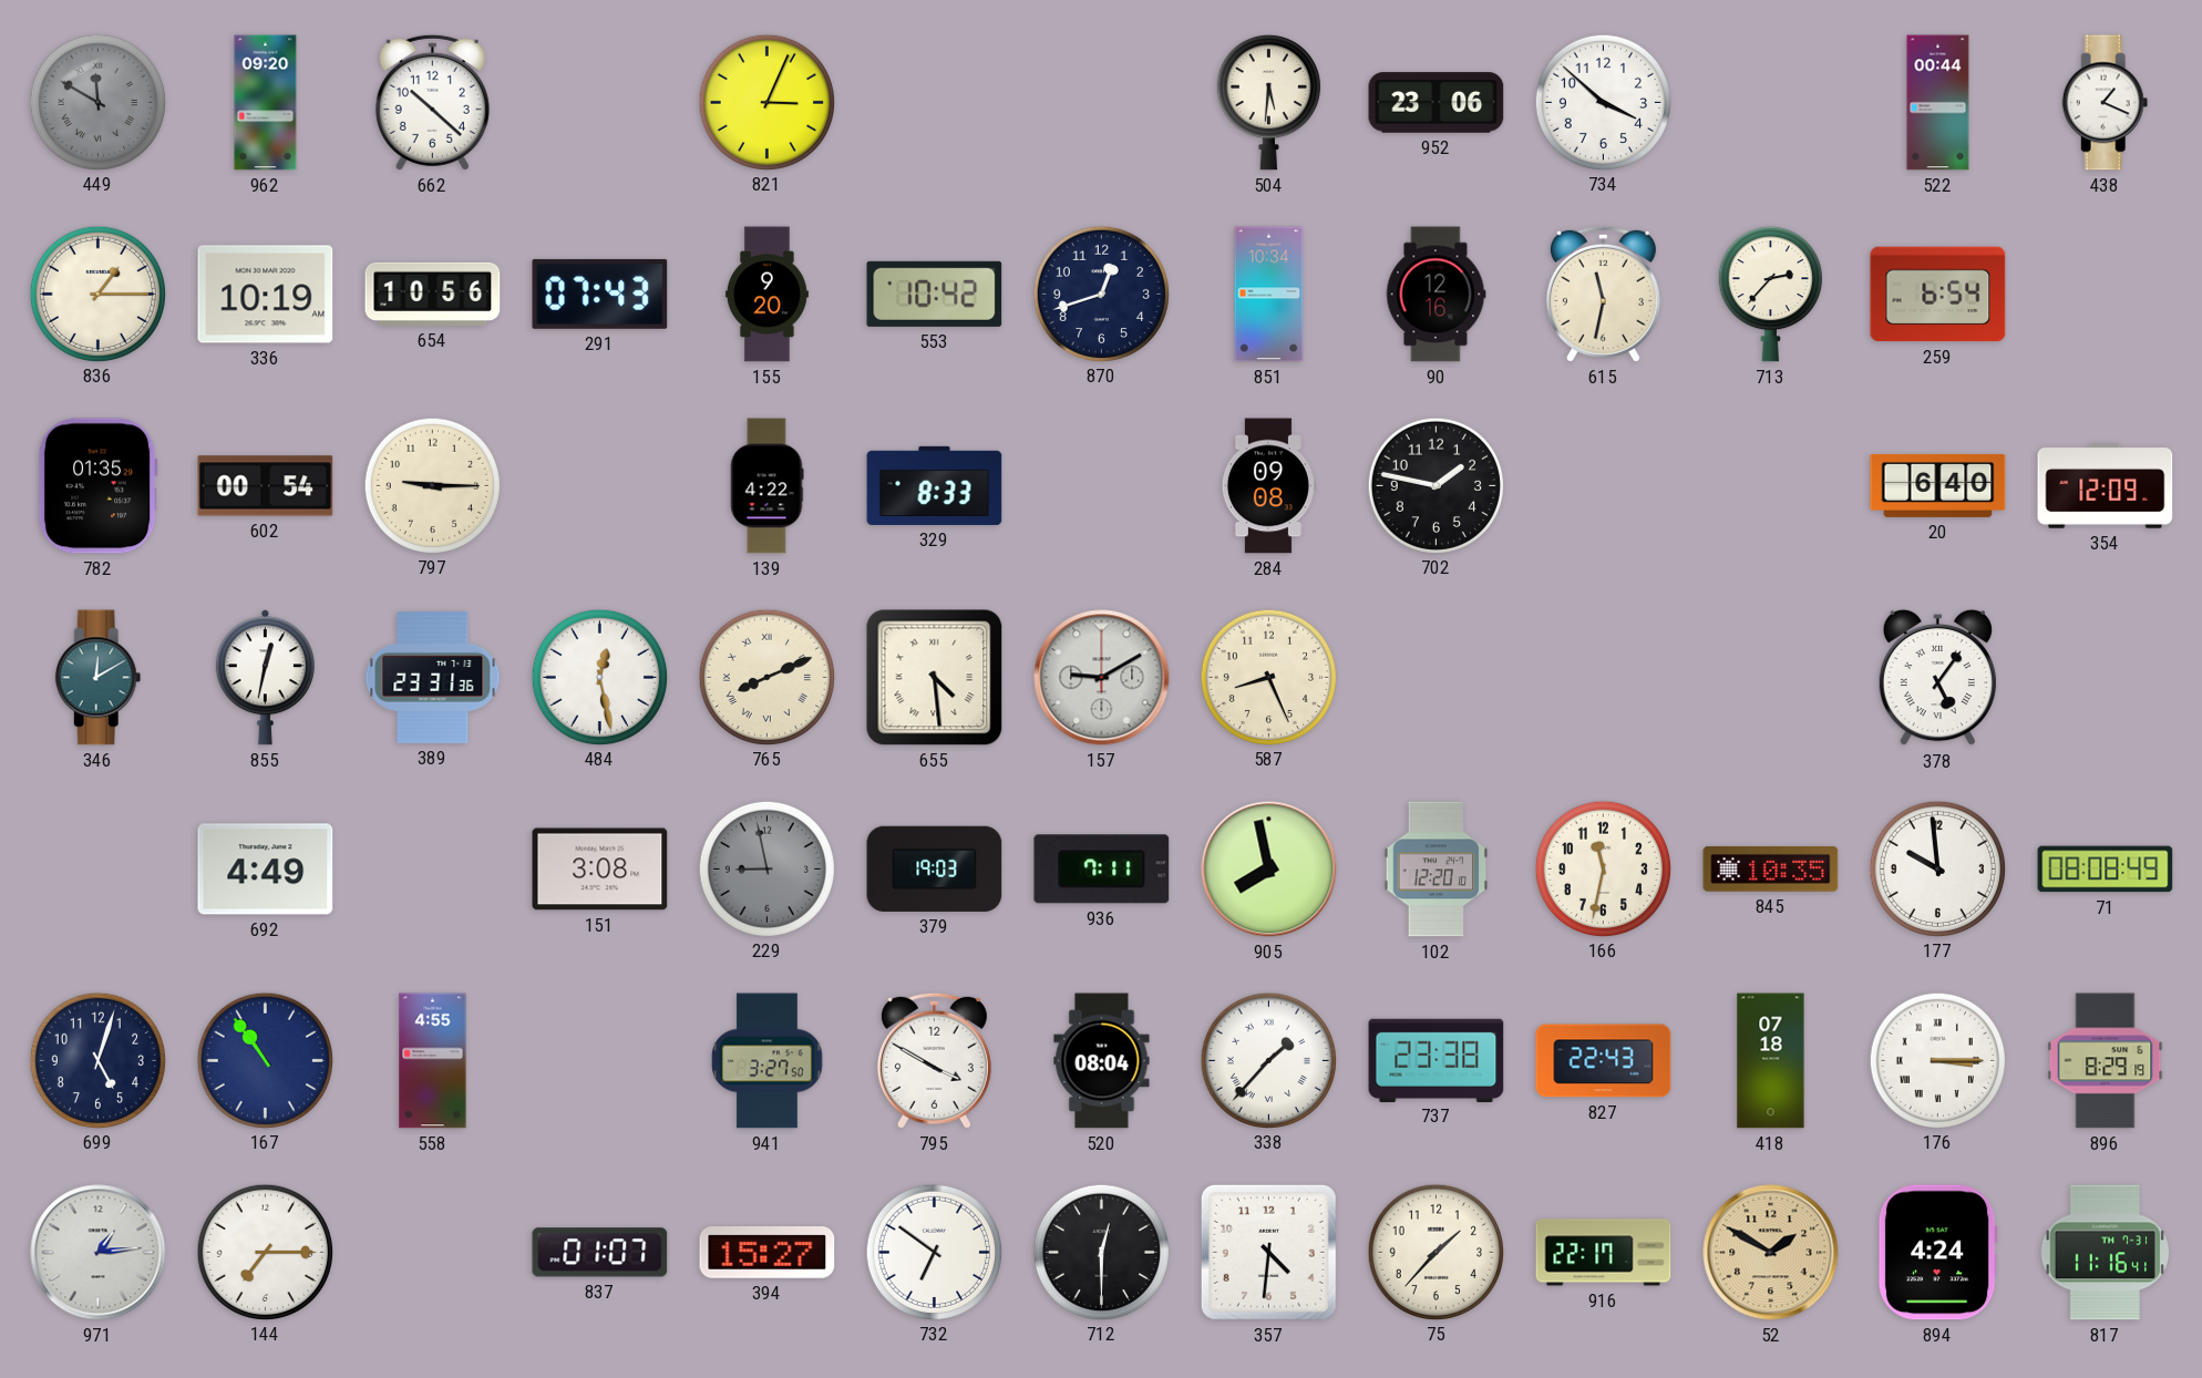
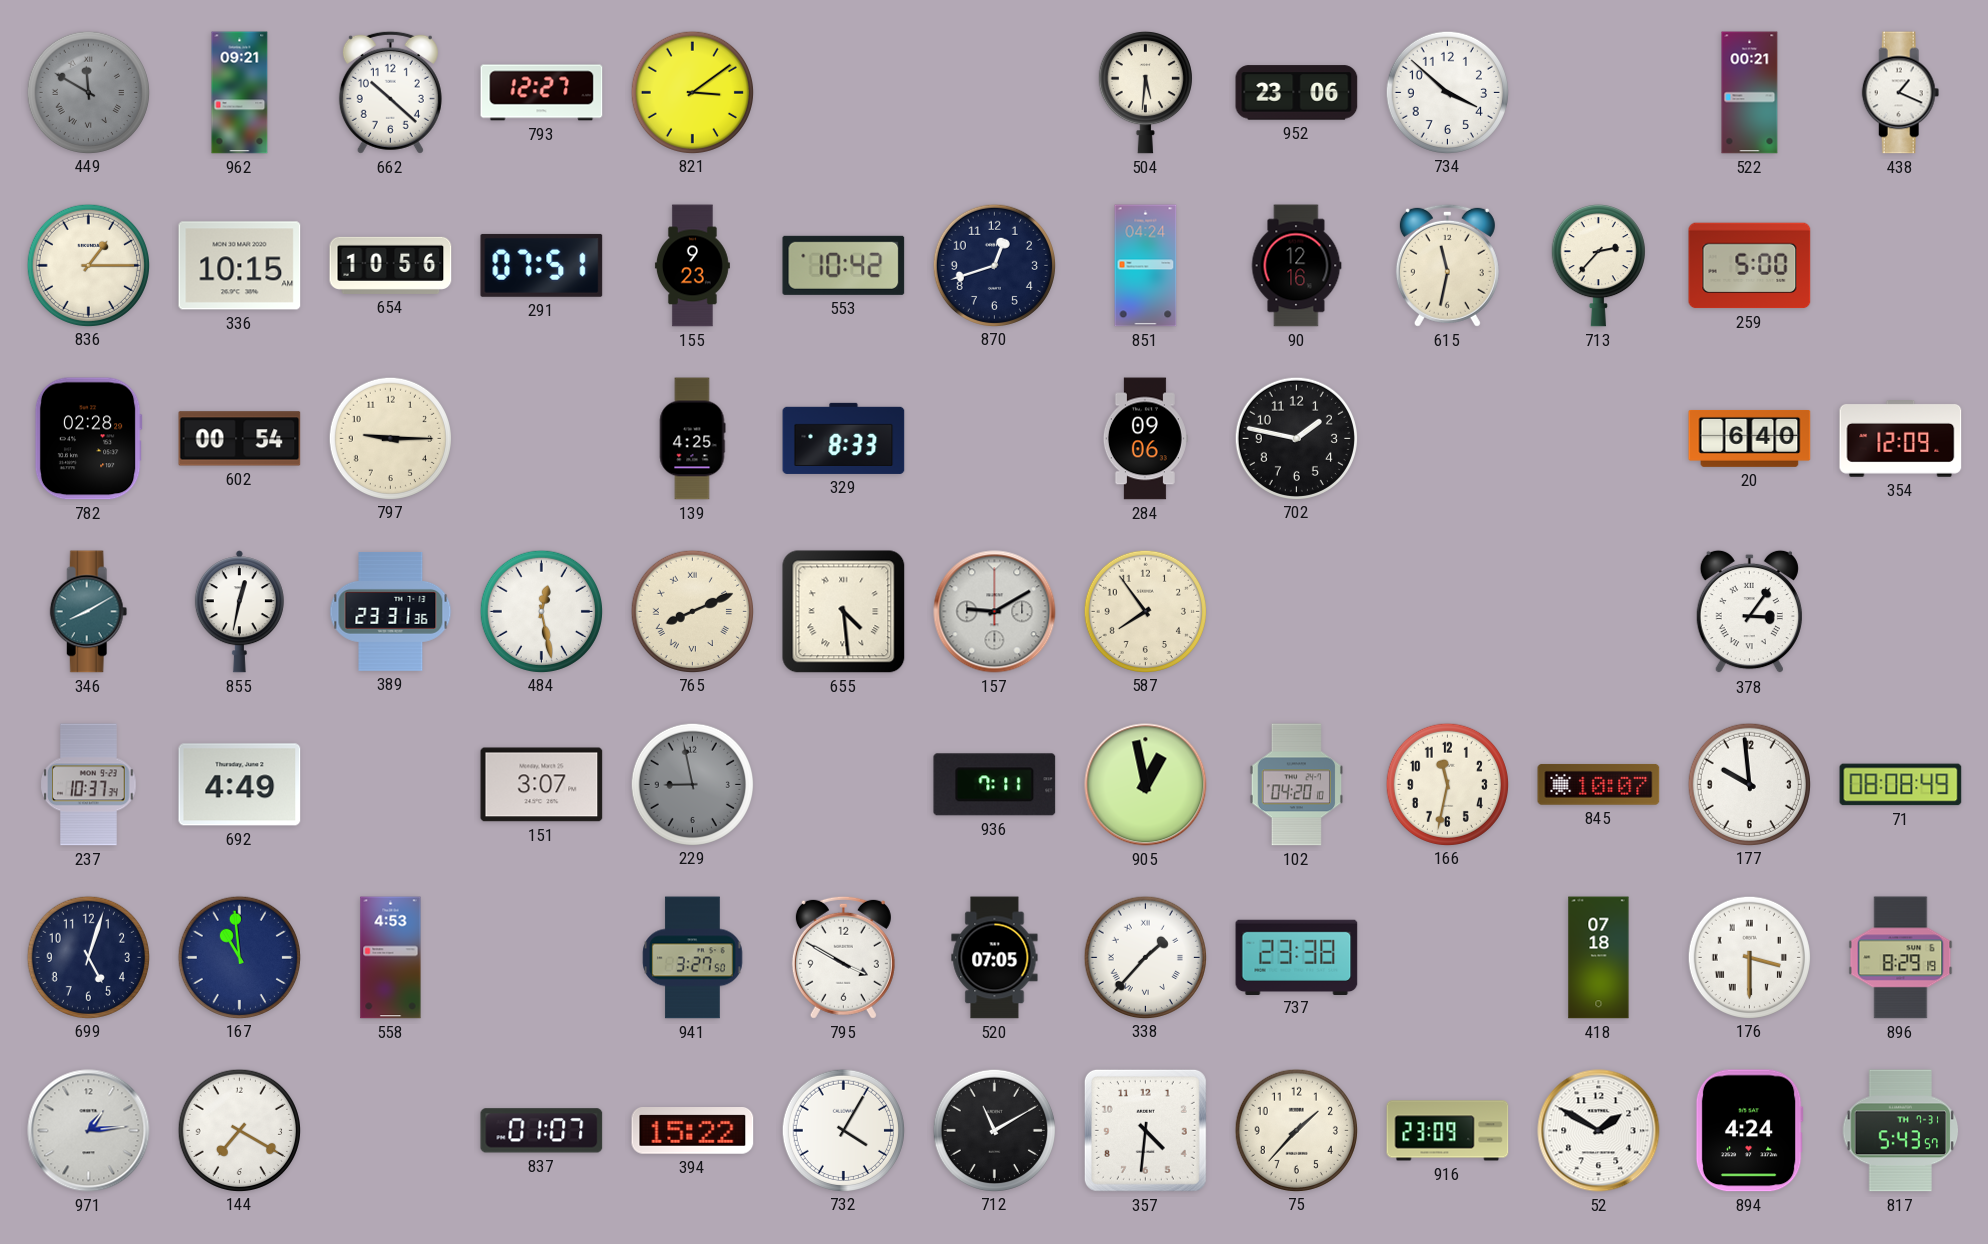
962: 09:20 -> 09:21
793: none -> 12:27
821: 3:04 -> 3:09
522: 00:44 -> 00:21
336: 10:19 -> 10:15
291: 07:43 -> 07:51
155: 9:20 -> 9:23
851: 10:34 -> 04:24
259: 6:54 -> 5:00
782: 01:35 -> 02:28
139: 4:22 -> 4:25
284: 09:08 -> 09:06
346: 12:10 -> 8:10
587: 8:26 -> 7:54
378: 5:06 -> 3:06
237: none -> 10:37
151: 3:08 -> 3:07
379: 19:03 -> none
905: 7:58 -> 12:58
102: 12:20 -> 04:20
845: 10:35 -> 10:07
167: 10:54 -> 10:59
558: 4:55 -> 4:53
520: 08:04 -> 07:05
827: 22:43 -> none
176: 3:15 -> 3:30
144: 7:15 -> 7:20
394: 15:27 -> 15:22
732: 6:51 -> 4:05
712: 12:30 -> 11:10
916: 22:17 -> 23:09
52 dial: champagne -> white
817: 11:16 -> 5:43
